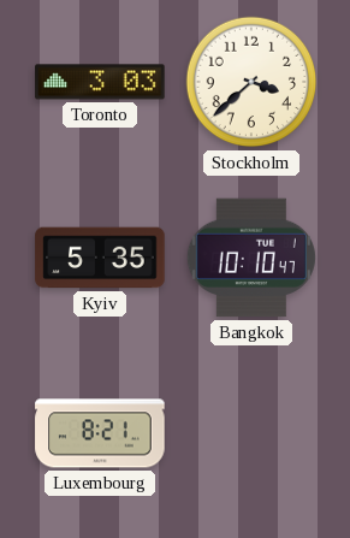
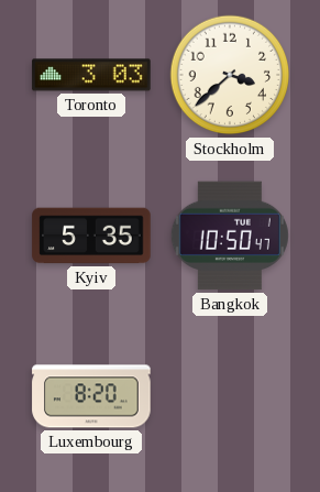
Bangkok: 10:10 -> 10:50
Luxembourg: 8:21 -> 8:20
